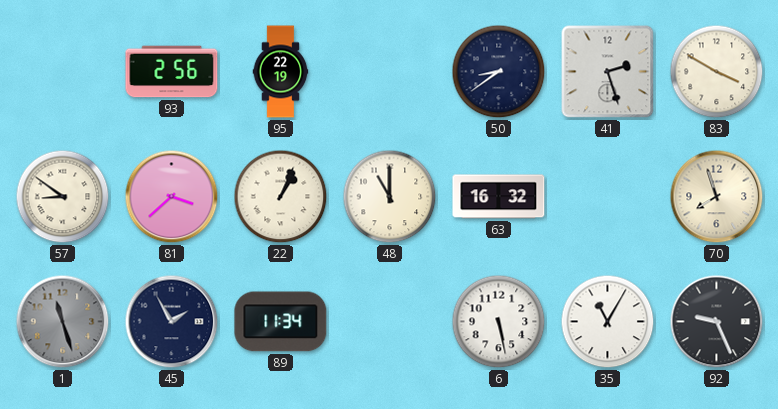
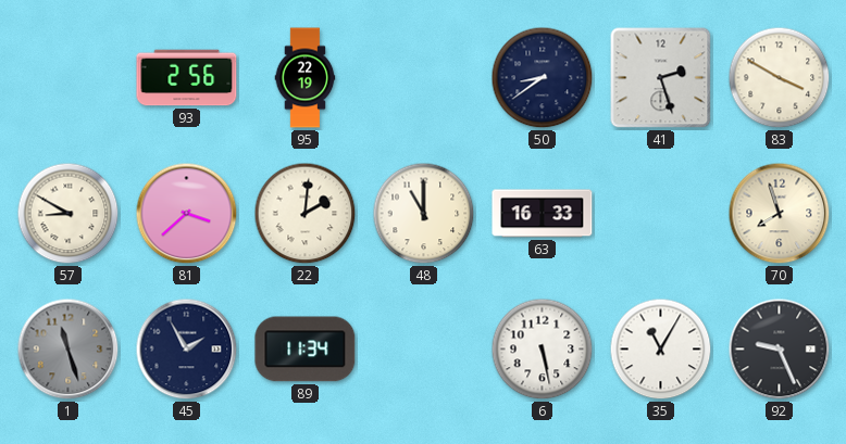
57: 8:51 -> 8:50
22: 1:04 -> 2:01
63: 16:32 -> 16:33
